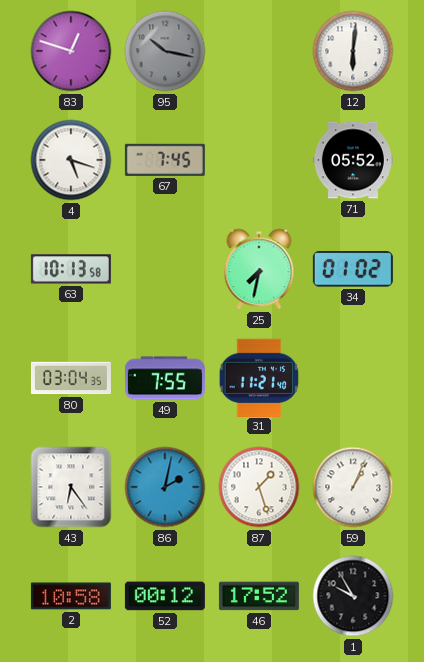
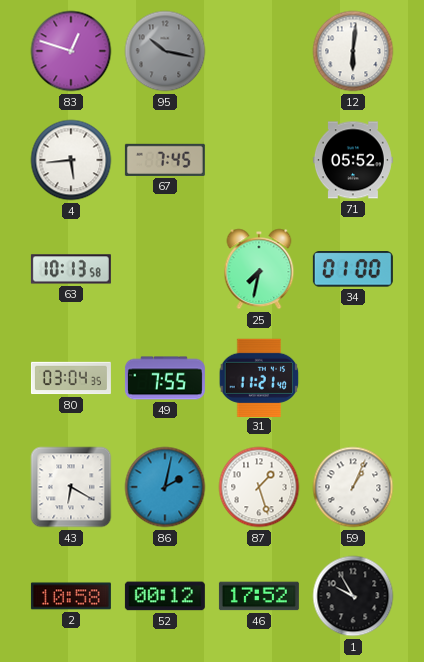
4: 5:18 -> 5:44
34: 01:02 -> 01:00
43: 6:24 -> 6:20
